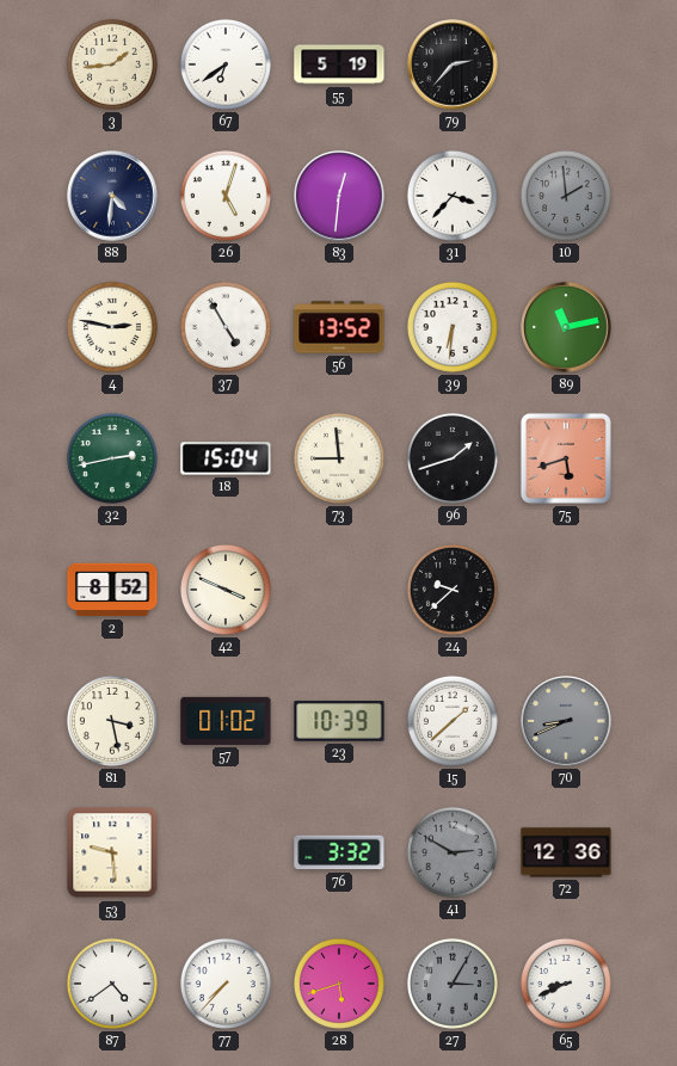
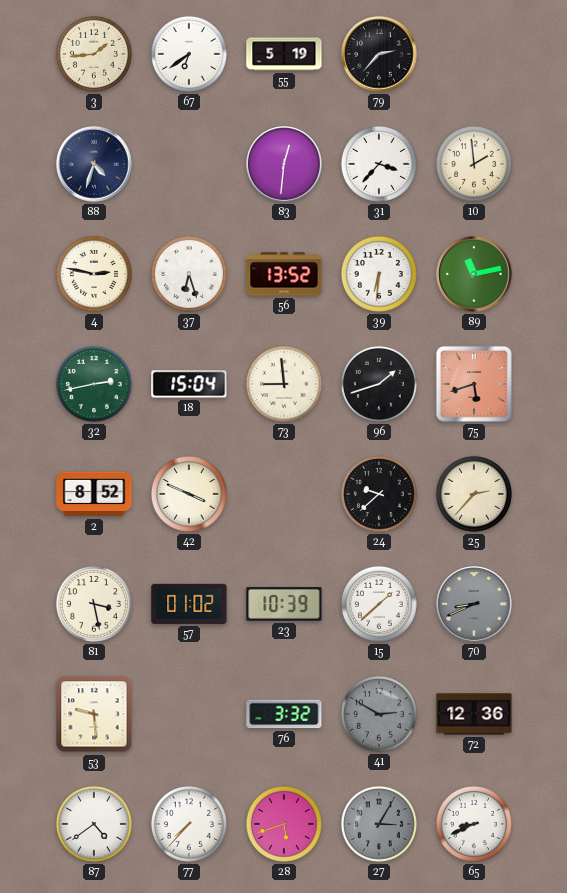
88: 4:31 -> 4:33
26: 5:03 -> none
10 dial: grey -> cream
37: 4:55 -> 6:27
25: none -> 2:37
